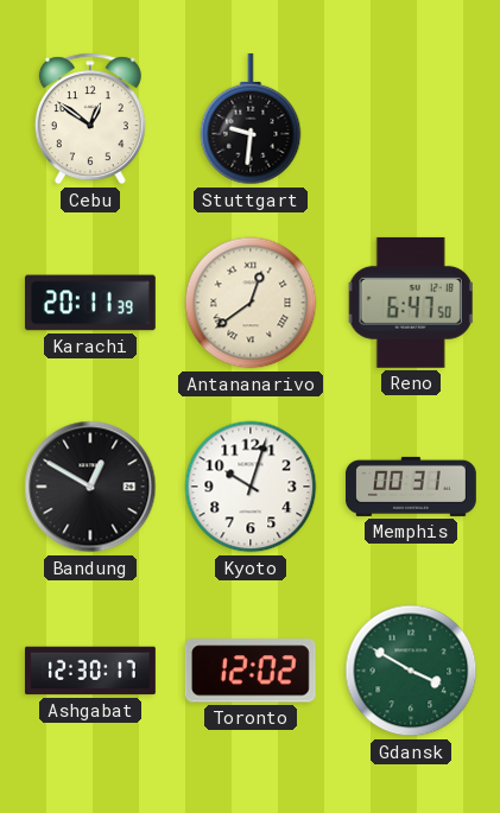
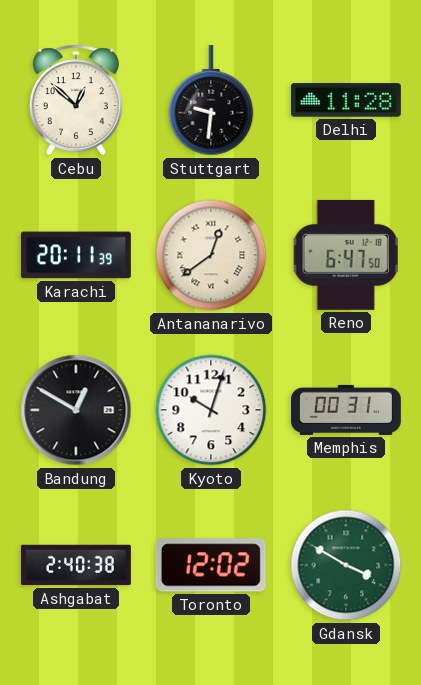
Cebu: 12:51 -> 12:52
Delhi: none -> 11:28
Ashgabat: 12:30 -> 2:40
